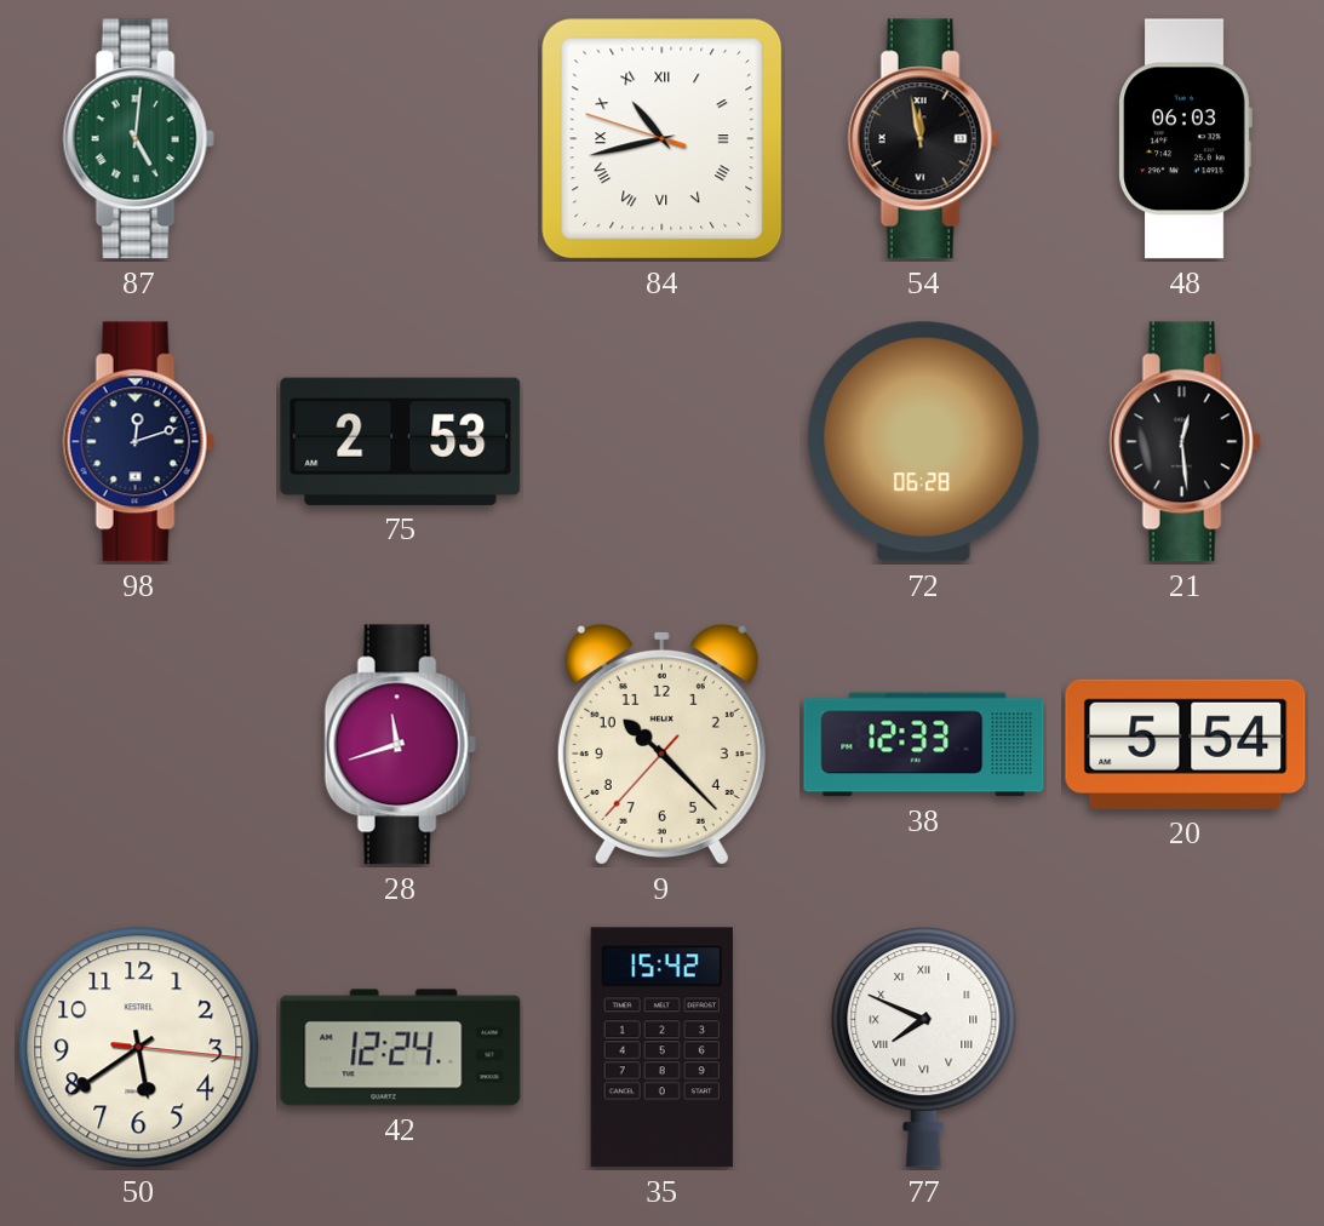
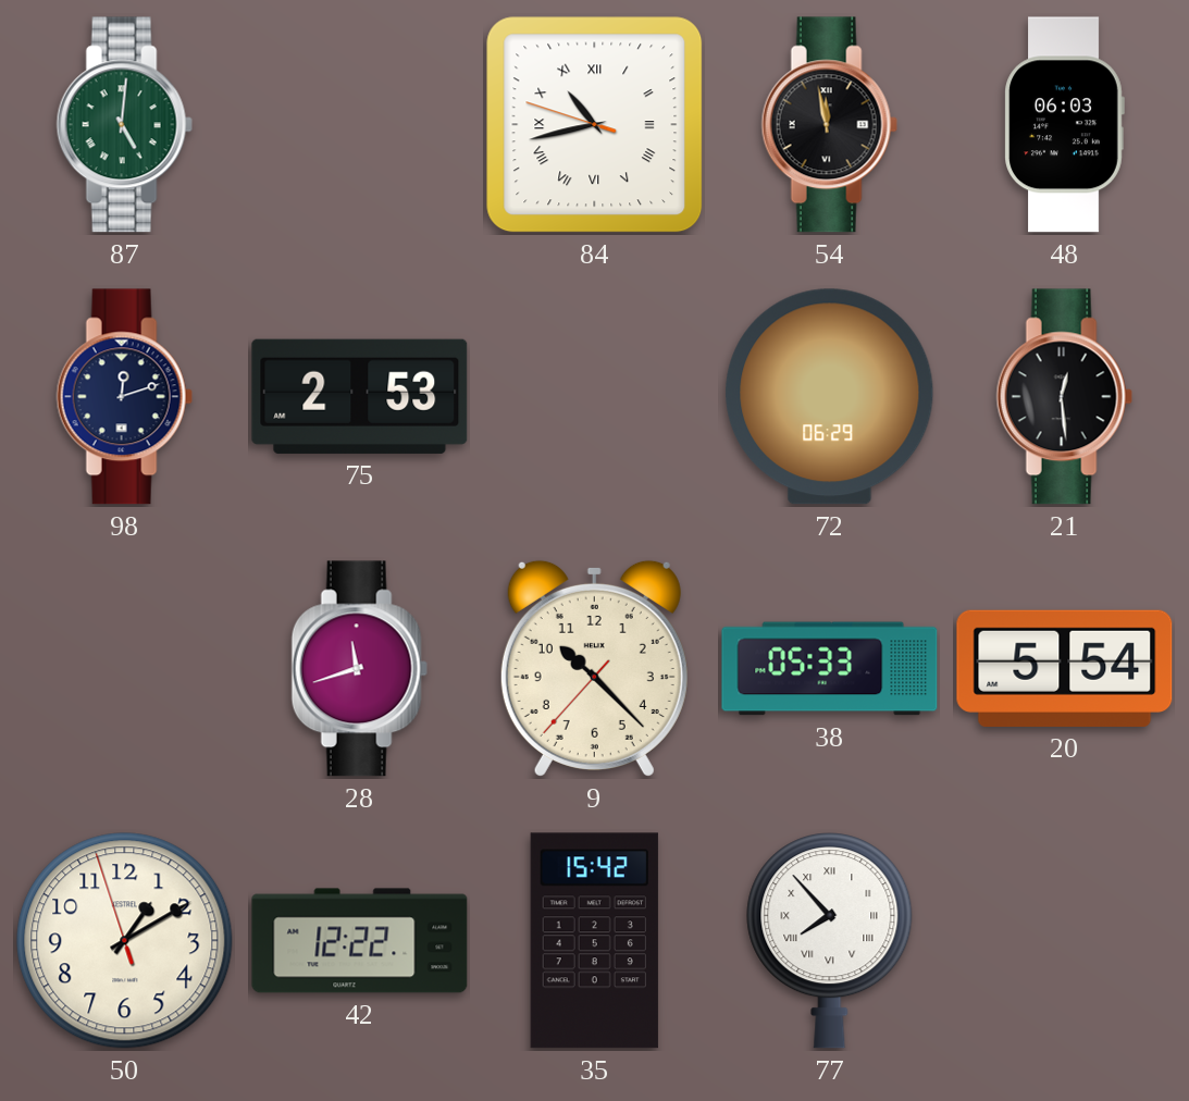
72: 06:28 -> 06:29
38: 12:33 -> 05:33
50: 5:39 -> 1:09
42: 12:24 -> 12:22
77: 7:49 -> 7:53
